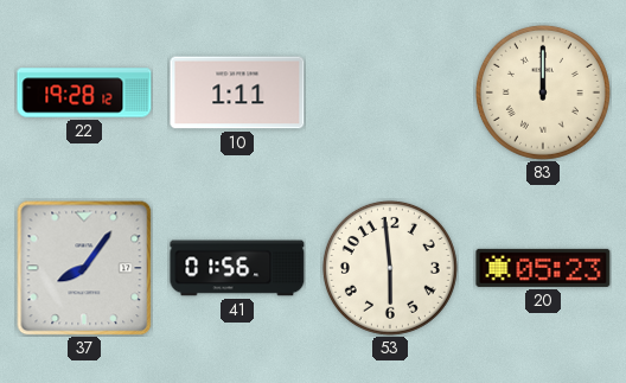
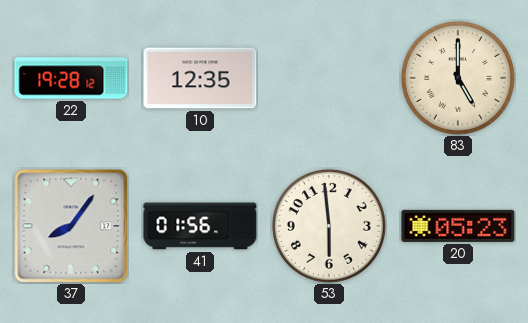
10: 1:11 -> 12:35
83: 12:00 -> 5:00
